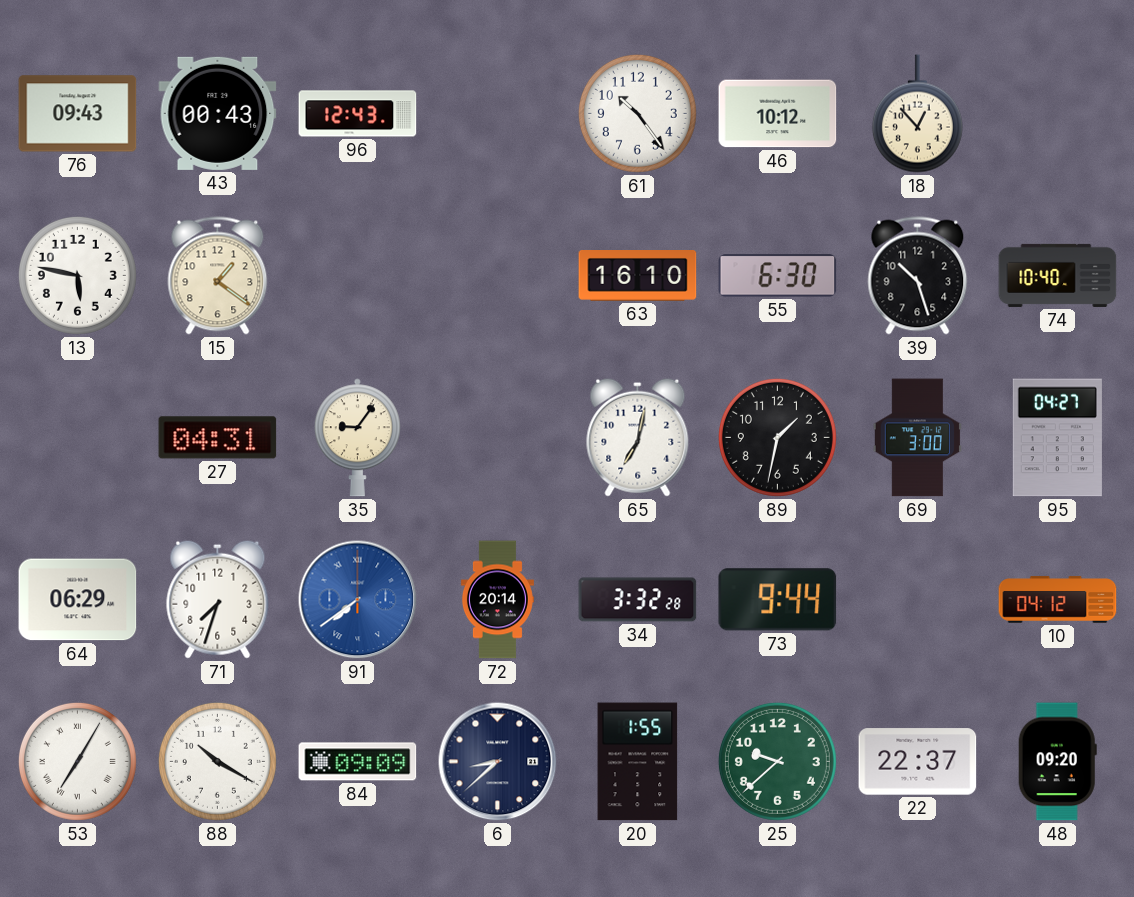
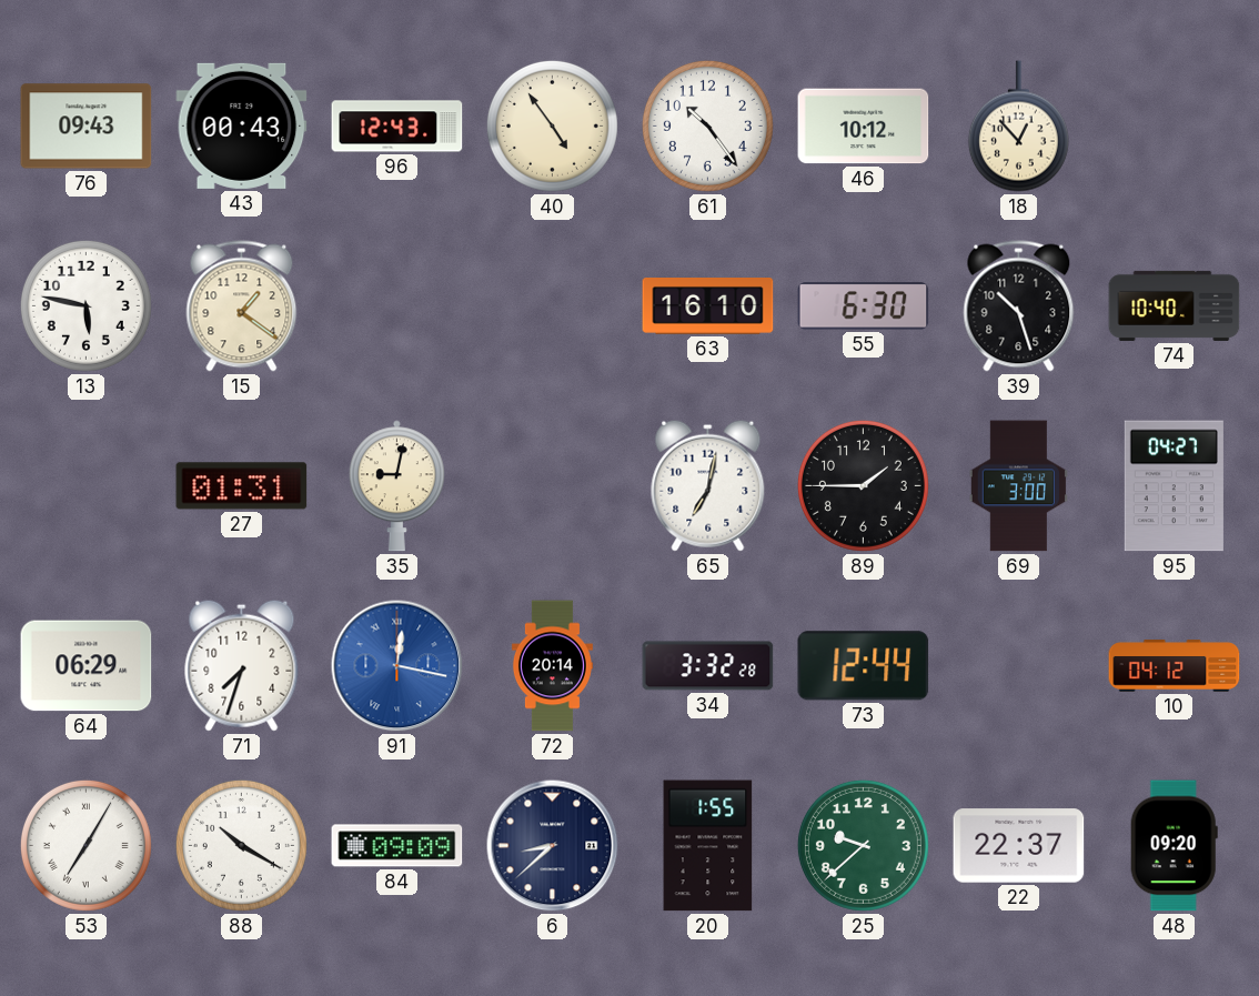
40: none -> 4:54
27: 04:31 -> 01:31
35: 9:06 -> 9:02
89: 1:32 -> 1:45
91: 7:39 -> 12:17
73: 9:44 -> 12:44
